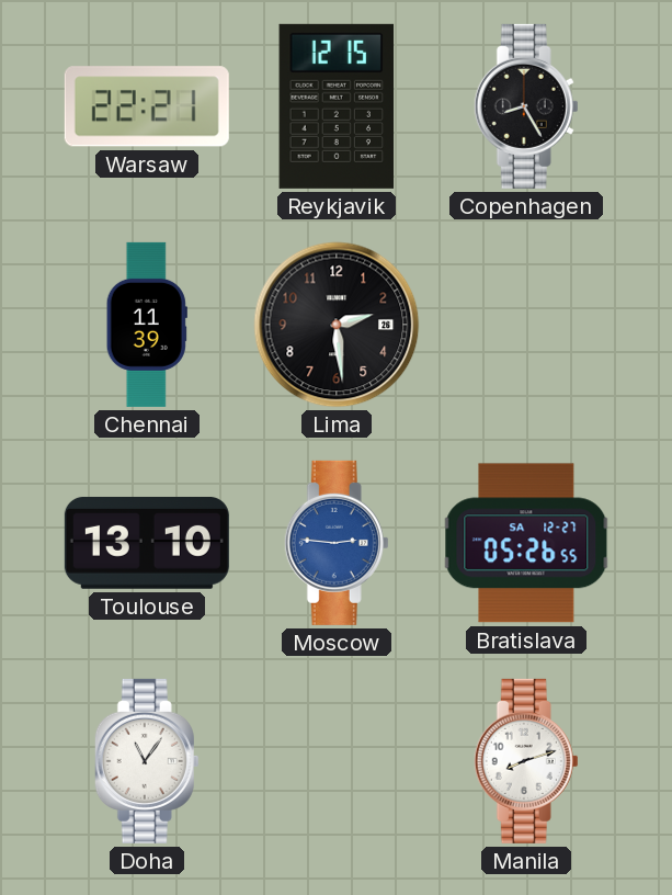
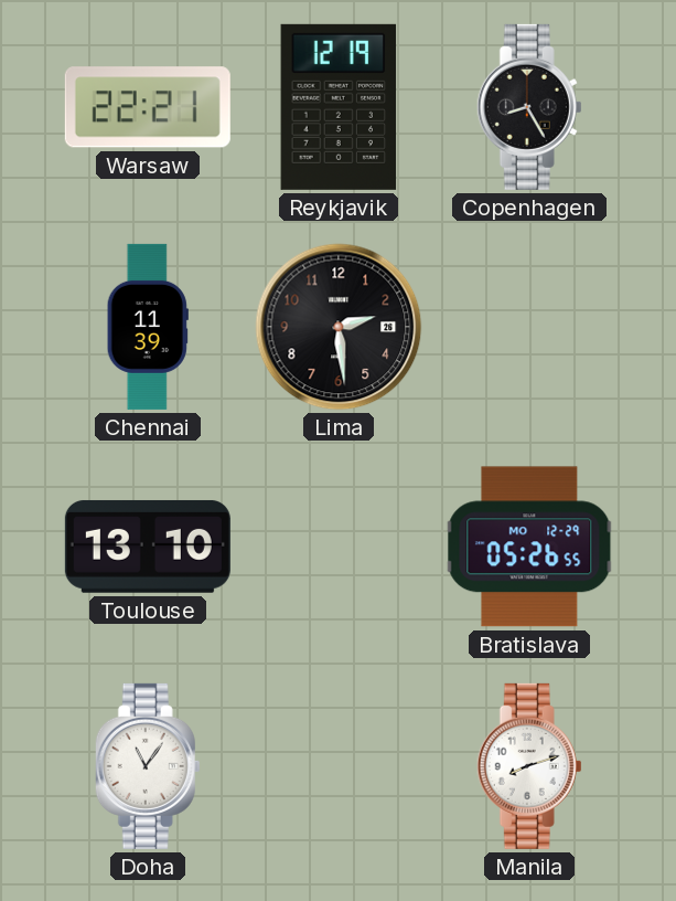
Reykjavik: 12:15 -> 12:19
Moscow: 2:46 -> none
Bratislava date: SA 12-27 -> MO 12-29
